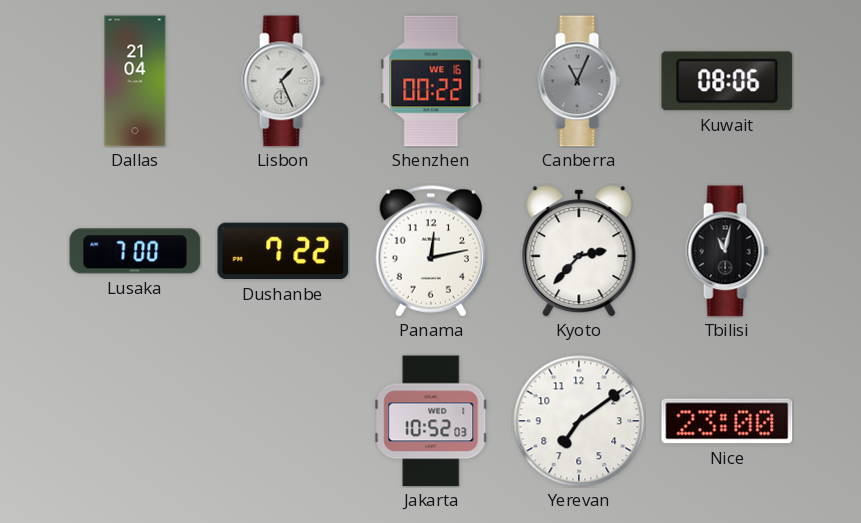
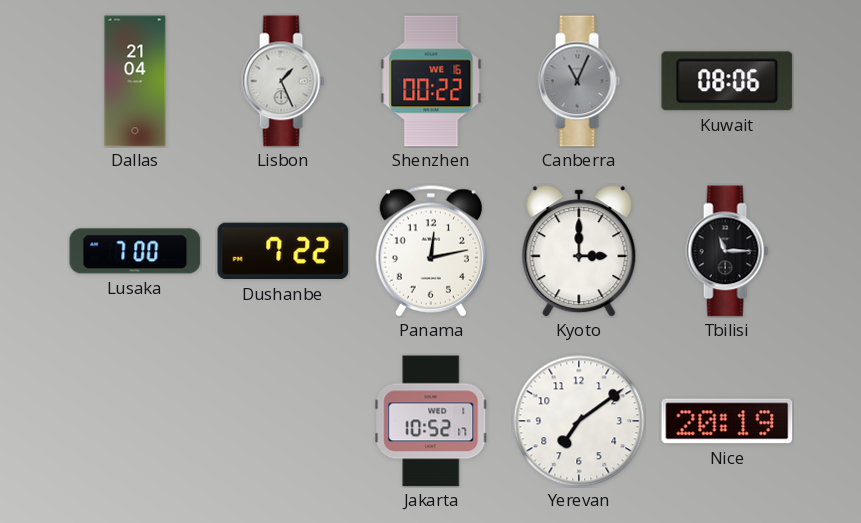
Kyoto: 2:37 -> 3:00
Tbilisi: 11:02 -> 11:15
Jakarta: 10:52:03 -> 10:52:17
Nice: 23:00 -> 20:19
